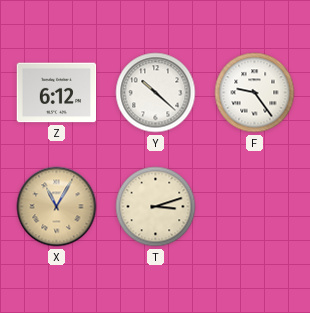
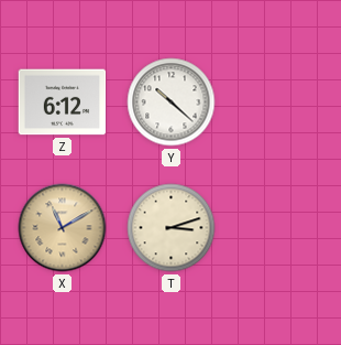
F: 9:24 -> none
X: 11:05 -> 11:10
